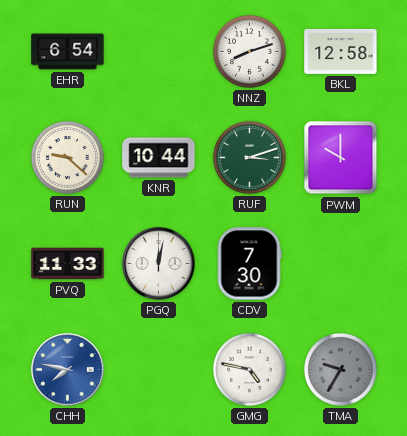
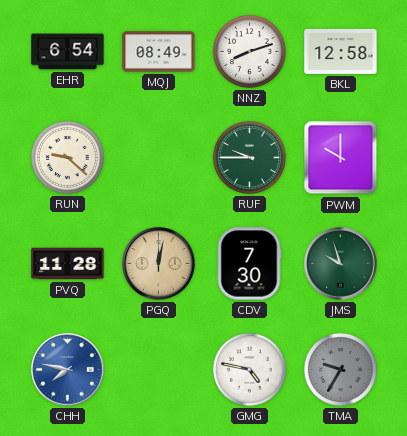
MQJ: none -> 08:49
KNR: 10:44 -> none
RUF: 3:12 -> 9:45
PVQ: 11:33 -> 11:28
PGQ dial: white -> champagne
JMS: none -> 9:57
